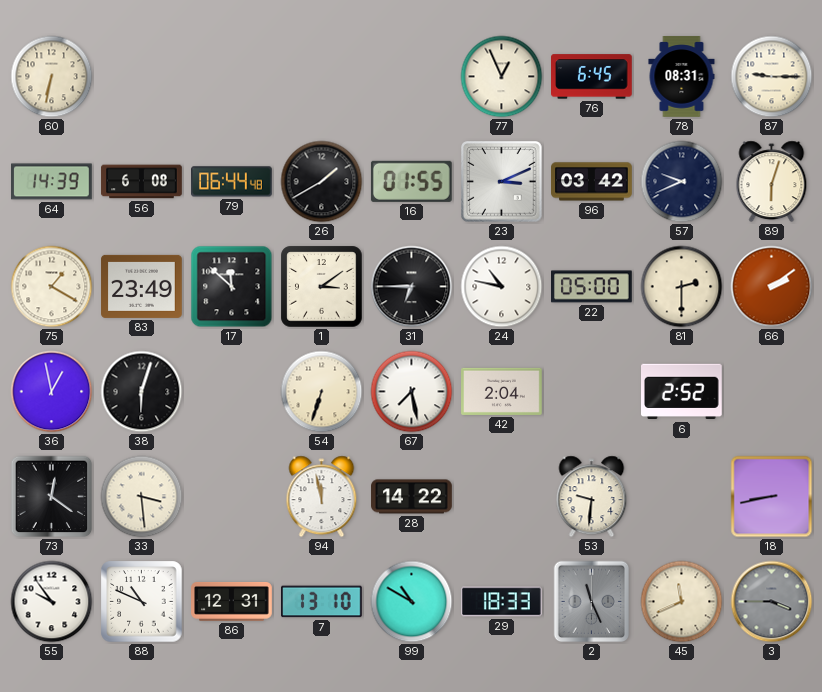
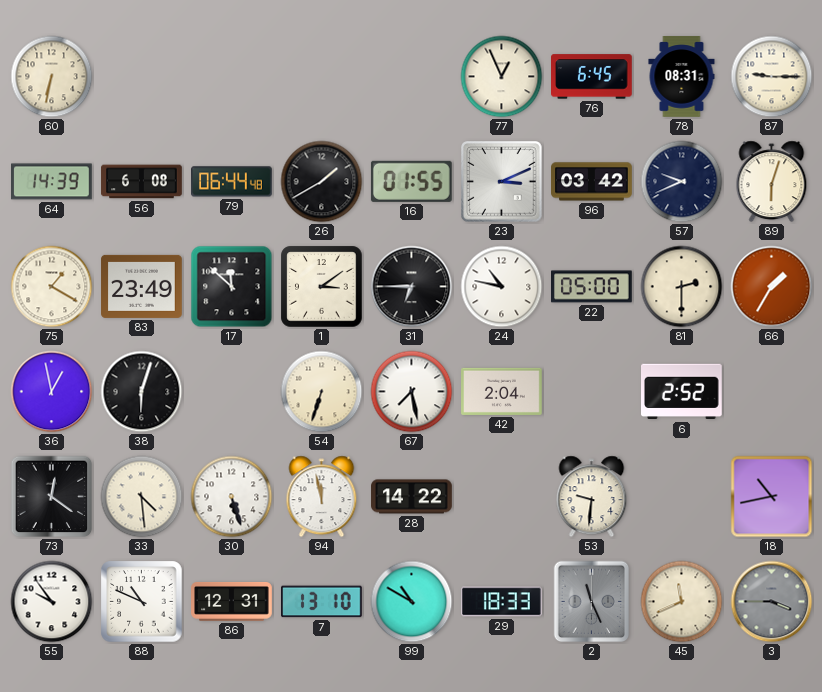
66: 2:09 -> 1:35
33: 3:29 -> 4:29
30: none -> 5:27
18: 8:43 -> 10:43
